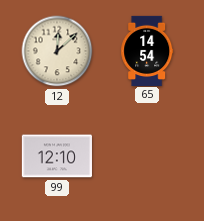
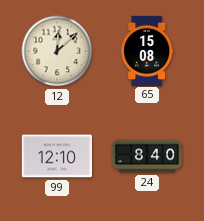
65: 14:54 -> 15:08
24: none -> 8:40
